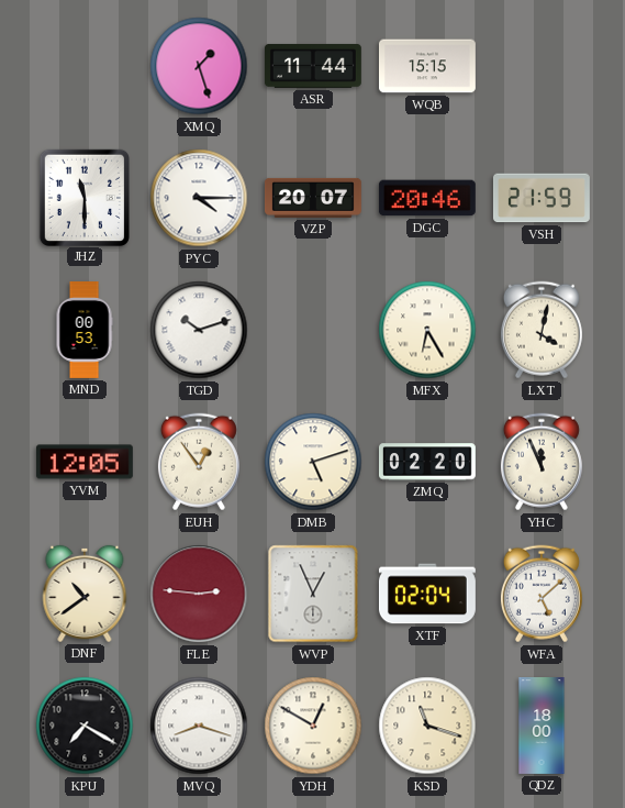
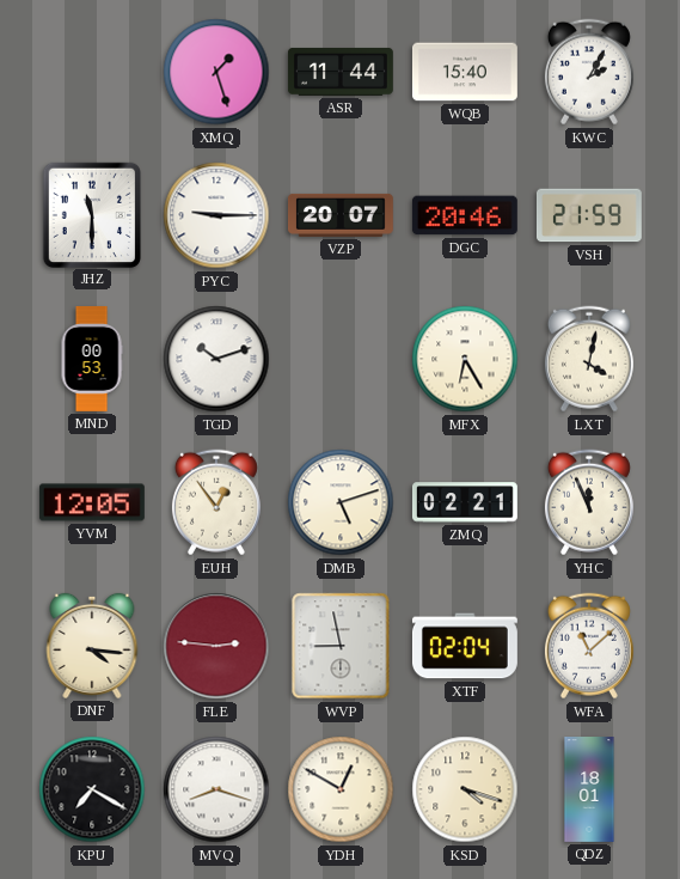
WQB: 15:15 -> 15:40
KWC: none -> 2:05
PYC: 4:15 -> 9:15
ZMQ: 02:20 -> 02:21
DNF: 10:39 -> 4:16
WVP: 12:56 -> 8:58
WFA: 5:08 -> 11:08
KSD: 11:18 -> 4:18
QDZ: 18:00 -> 18:01
